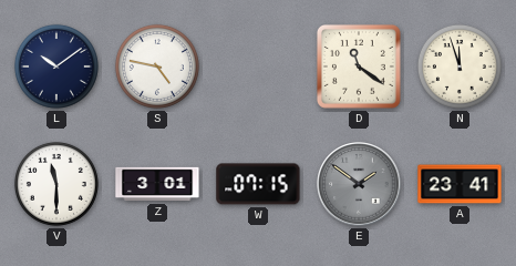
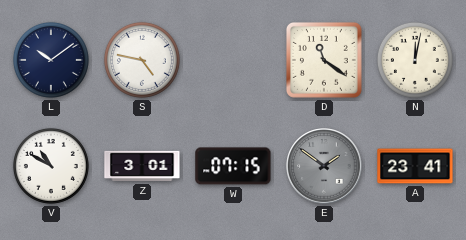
N: 11:57 -> 12:02
V: 11:30 -> 10:50
